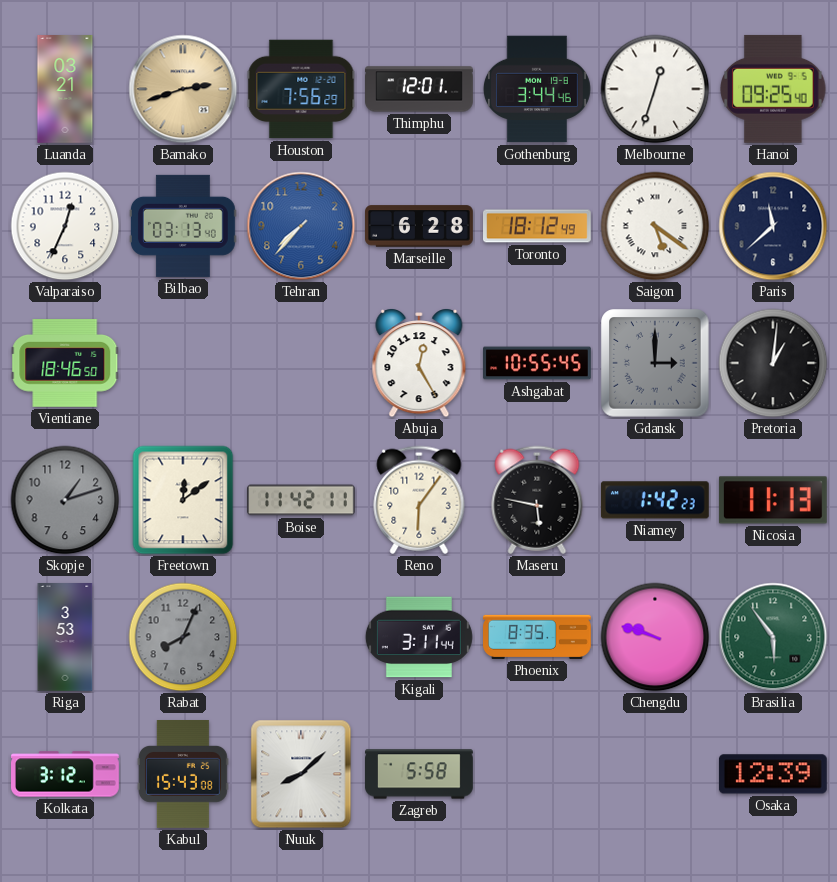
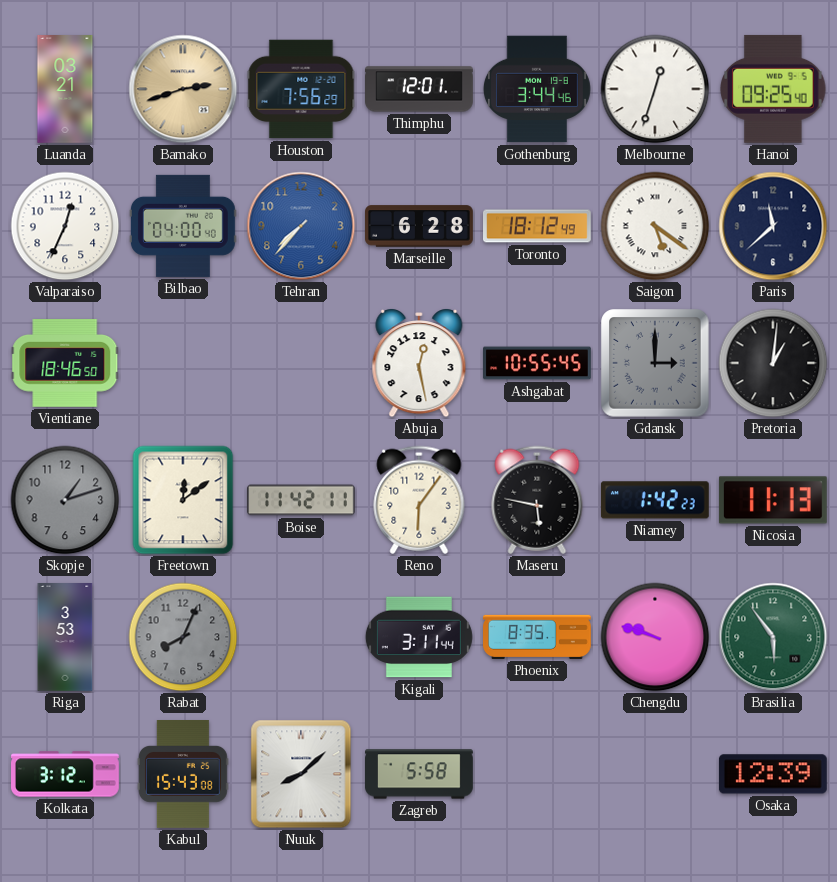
Bilbao: 03:13 -> 04:00
Abuja: 12:25 -> 12:28
